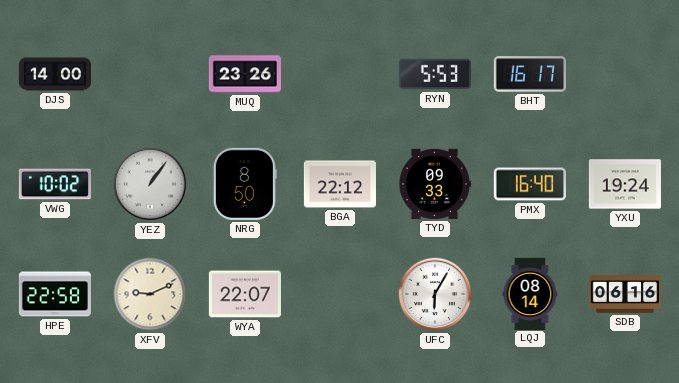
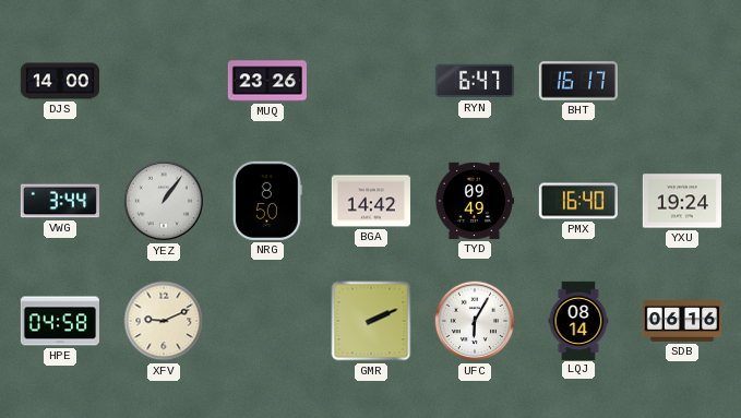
RYN: 5:53 -> 6:47
VWG: 10:02 -> 3:44
BGA: 22:12 -> 14:42
TYD: 09:33 -> 09:49
HPE: 22:58 -> 04:58
WYA: 22:07 -> none
GMR: none -> 2:11
